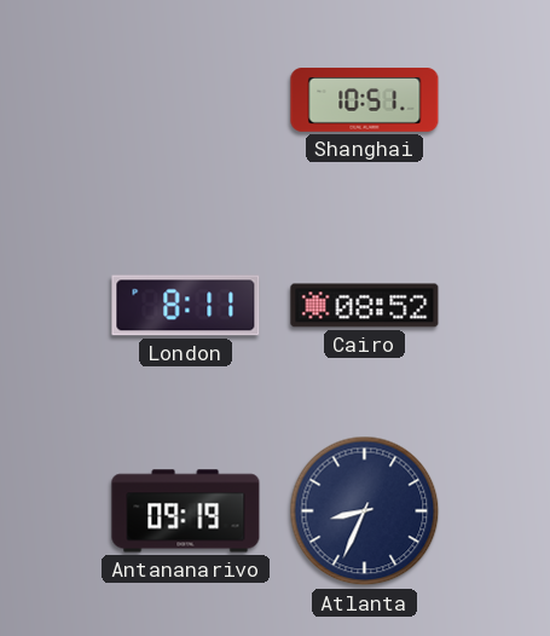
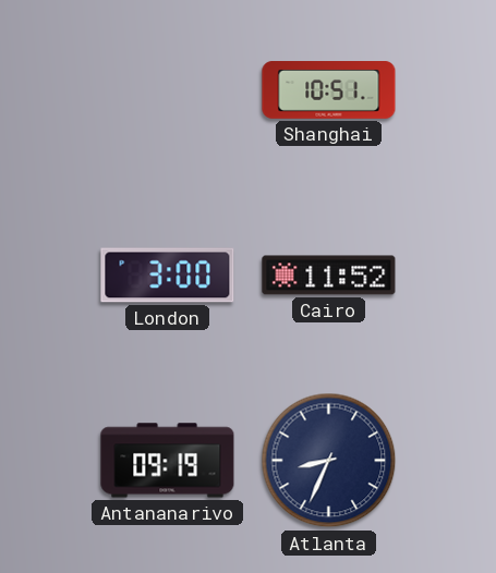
London: 8:11 -> 3:00
Cairo: 08:52 -> 11:52
